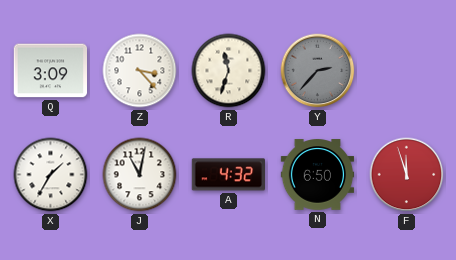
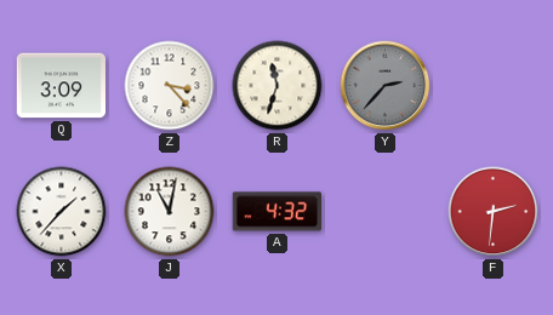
X: 1:35 -> 1:37
N: 6:50 -> none
F: 11:57 -> 2:31
